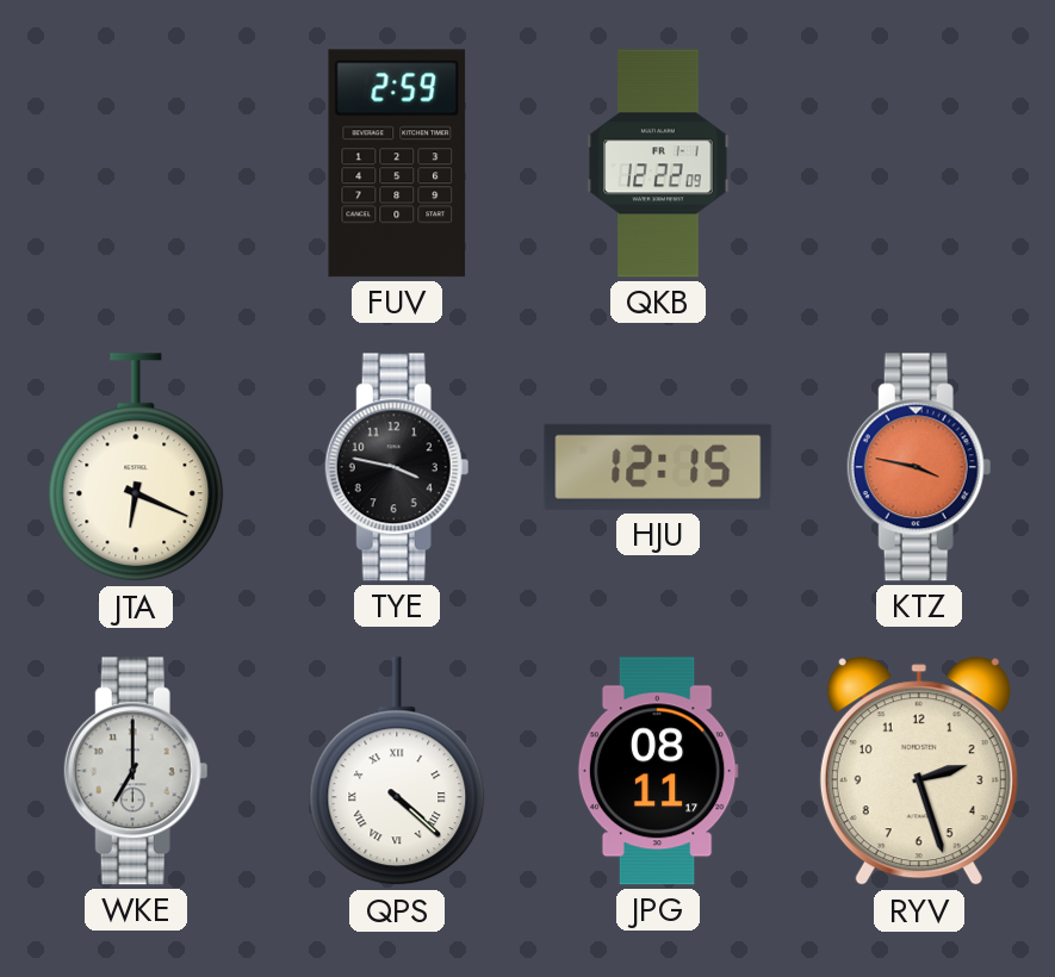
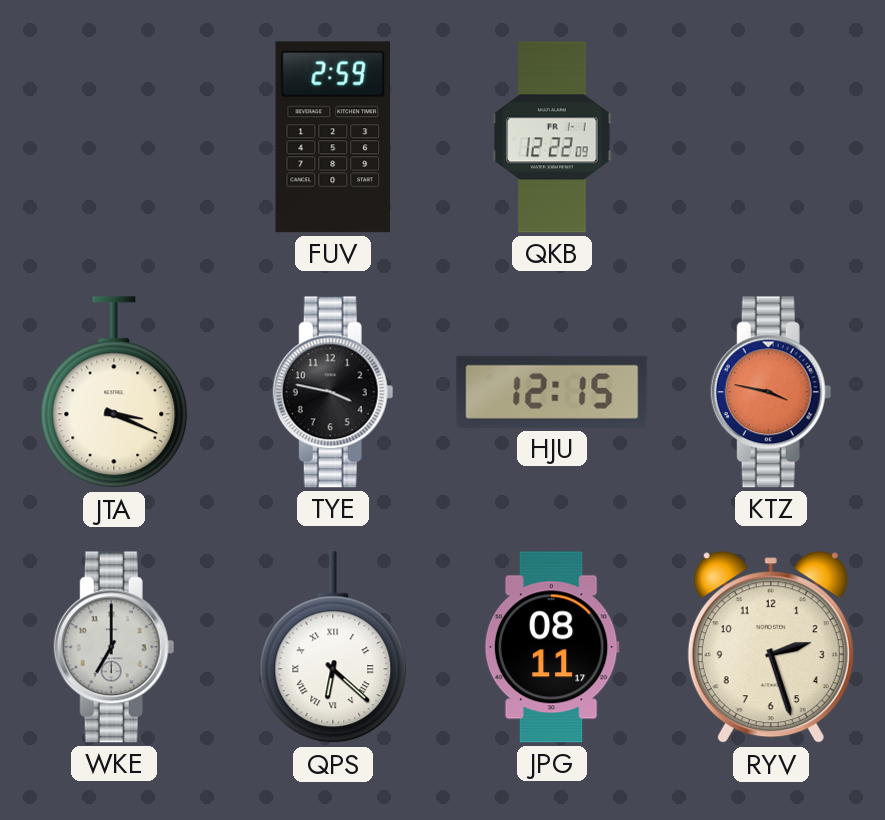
JTA: 6:19 -> 3:19
QPS: 4:22 -> 6:22
